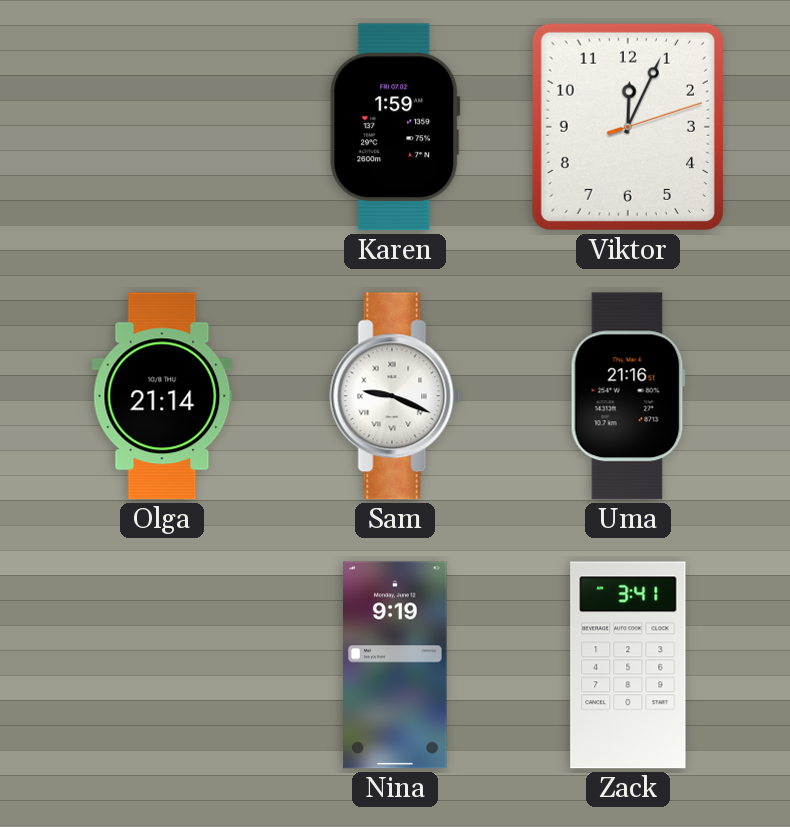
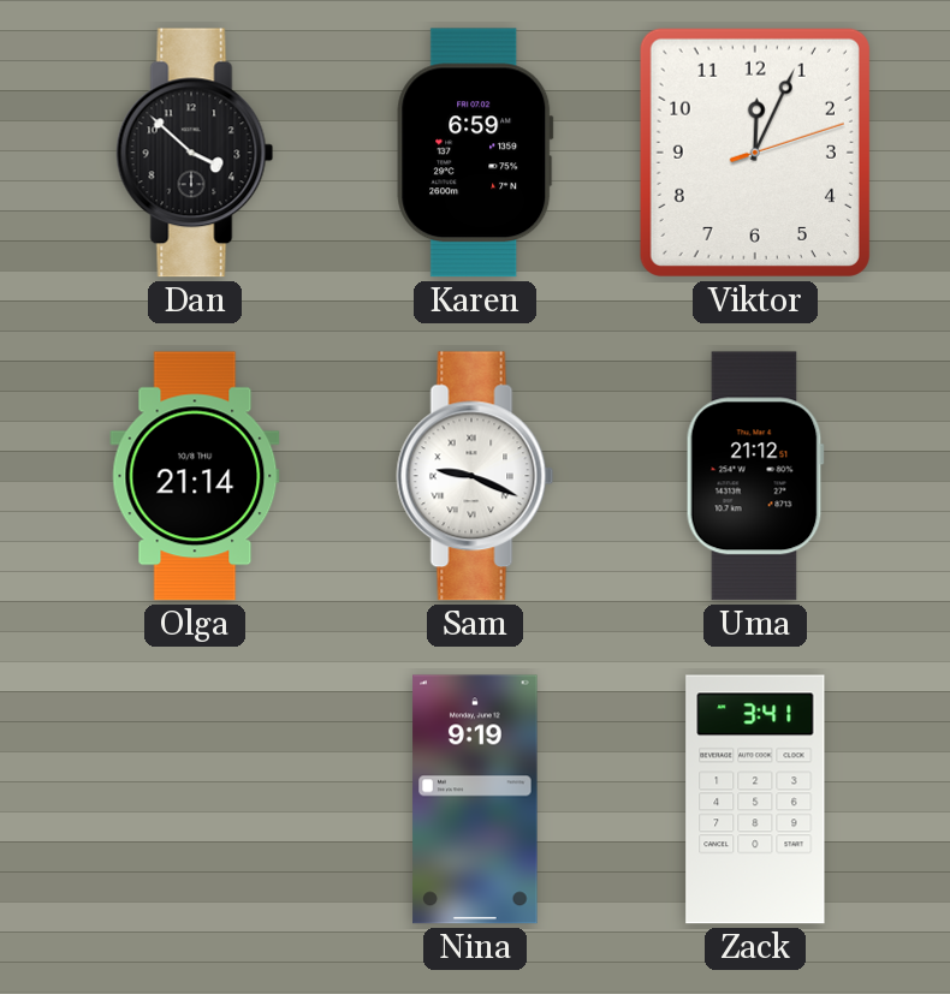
Dan: none -> 3:52
Karen: 1:59 -> 6:59
Uma: 21:16 -> 21:12
